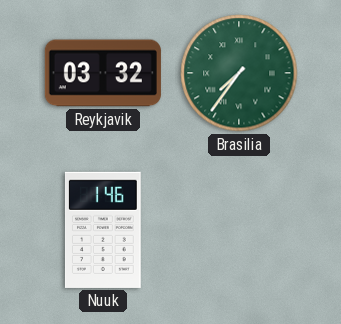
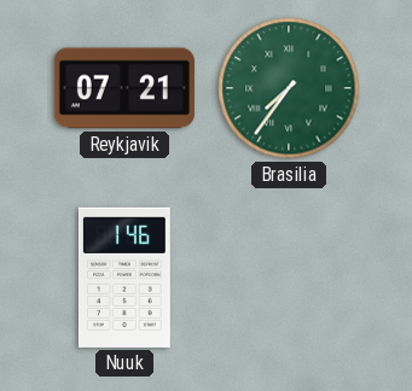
Reykjavik: 03:32 -> 07:21
